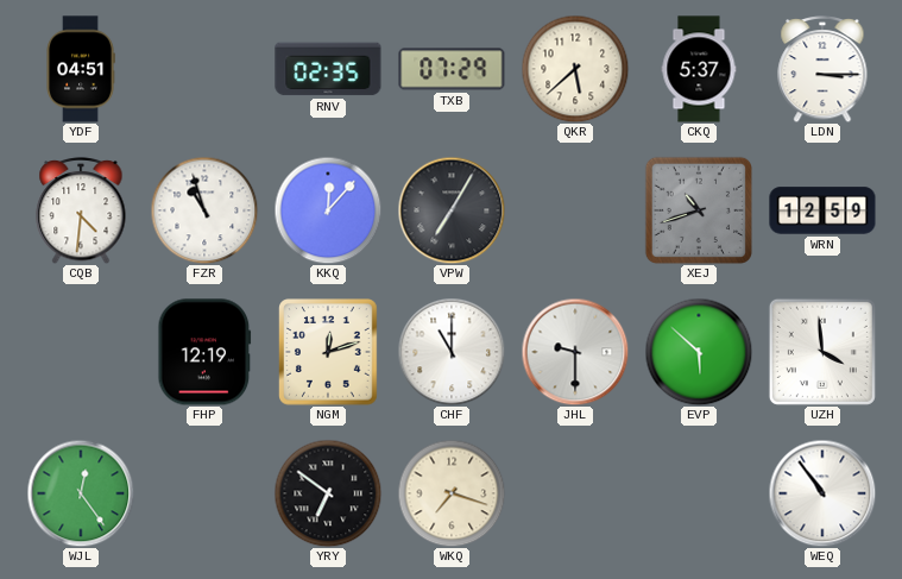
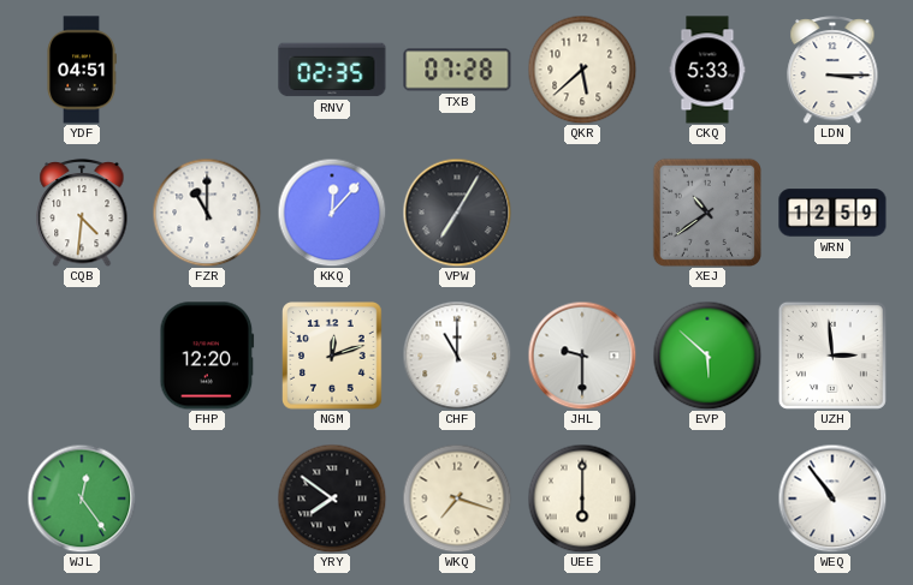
TXB: 07:29 -> 07:28
CKQ: 5:37 -> 5:33
FZR: 10:57 -> 11:00
XEJ: 10:42 -> 10:39
FHP: 12:19 -> 12:20
UZH: 3:59 -> 2:59
YRY: 6:51 -> 7:51
UEE: none -> 6:00
